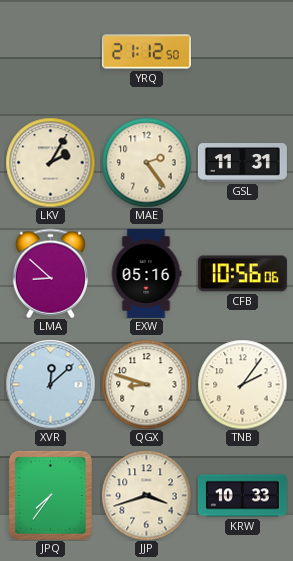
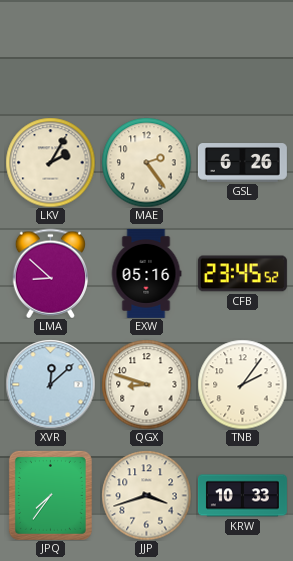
YRQ: 21:12 -> none
GSL: 11:31 -> 6:26
CFB: 10:56 -> 23:45
